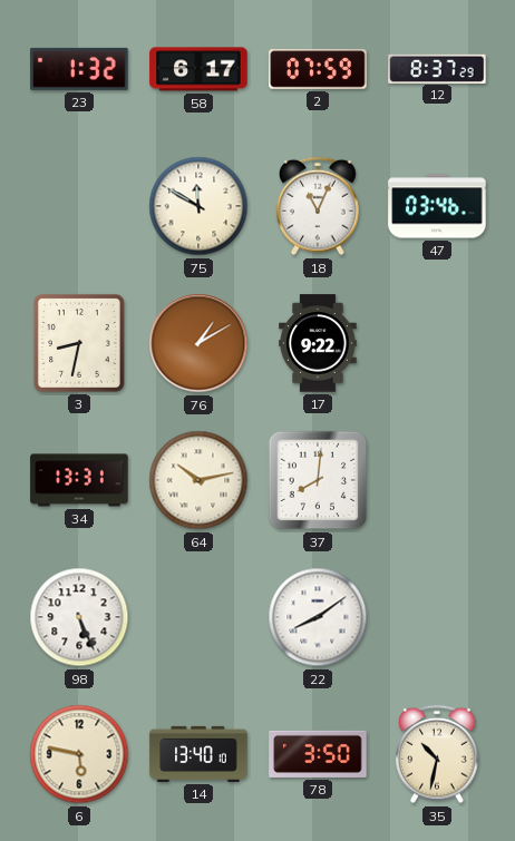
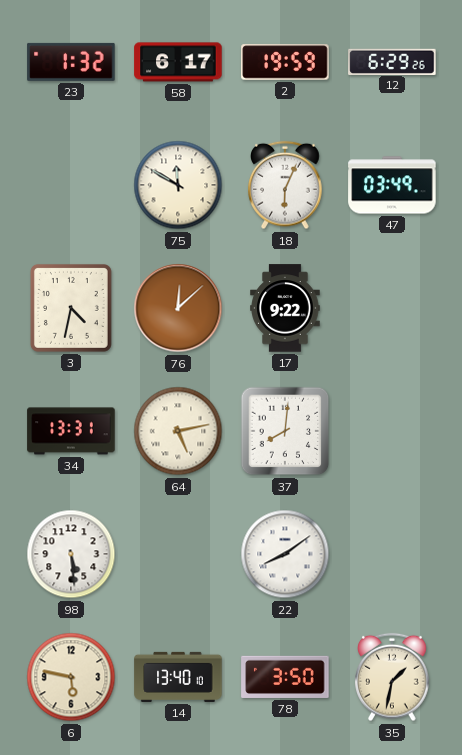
2: 07:59 -> 19:59
12: 8:37 -> 6:29
18: 11:04 -> 6:04
47: 03:46 -> 03:49
3: 8:32 -> 4:32
76: 1:10 -> 12:08
64: 10:13 -> 5:13
98: 5:26 -> 5:29
35: 10:32 -> 1:32
